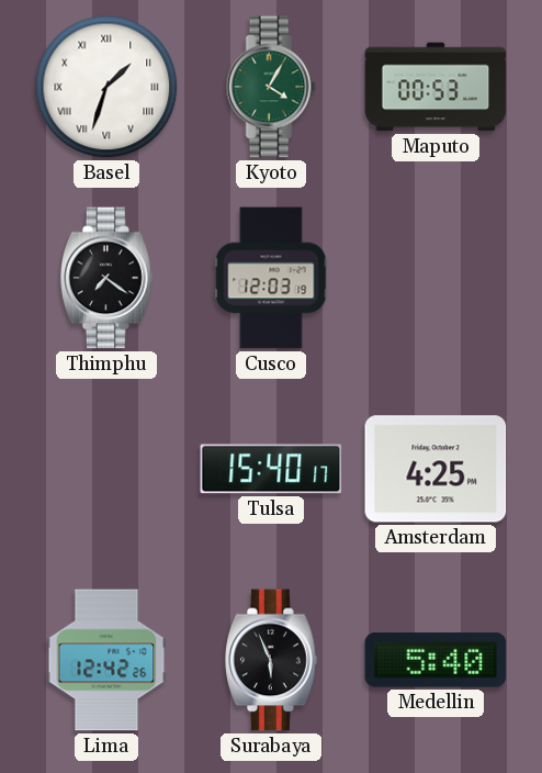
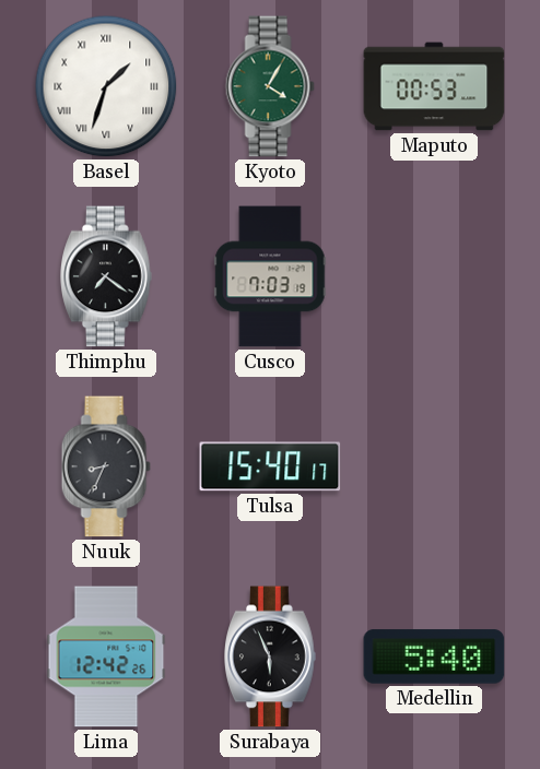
Cusco: 12:03 -> 7:03
Nuuk: none -> 8:34
Amsterdam: 4:25 -> none
